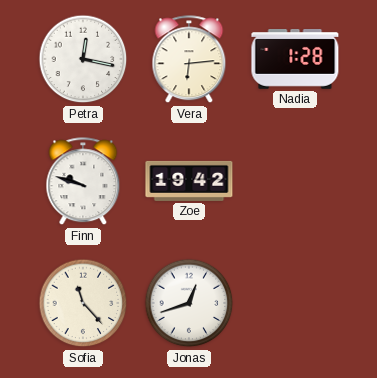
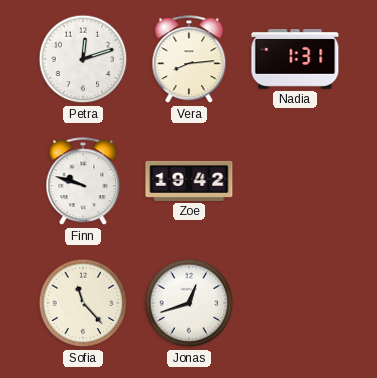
Petra: 12:17 -> 12:12
Vera: 6:14 -> 8:14
Nadia: 1:28 -> 1:31
